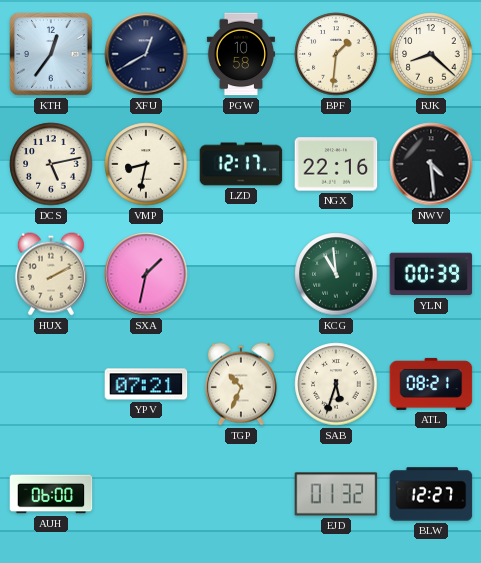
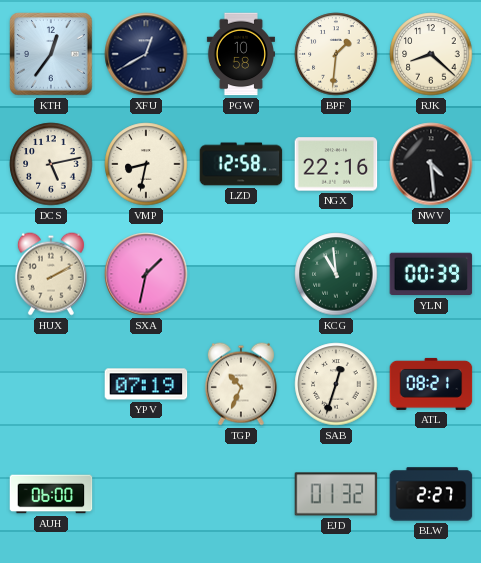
LZD: 12:17 -> 12:58
YPV: 07:21 -> 07:19
SAB: 5:33 -> 12:33
BLW: 12:27 -> 2:27
